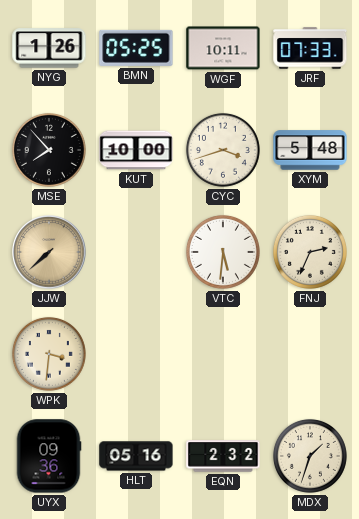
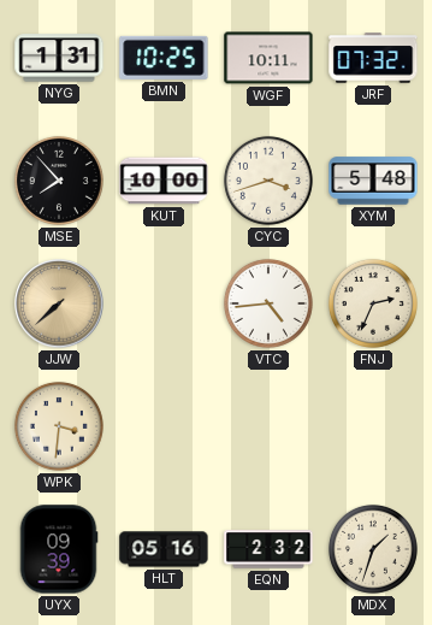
NYG: 1:26 -> 1:31
BMN: 05:25 -> 10:25
JRF: 07:33 -> 07:32
VTC: 5:31 -> 4:44
UYX: 09:36 -> 09:39
